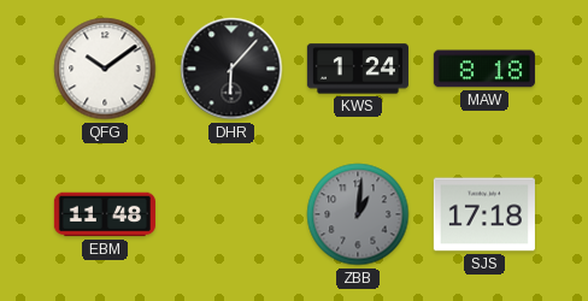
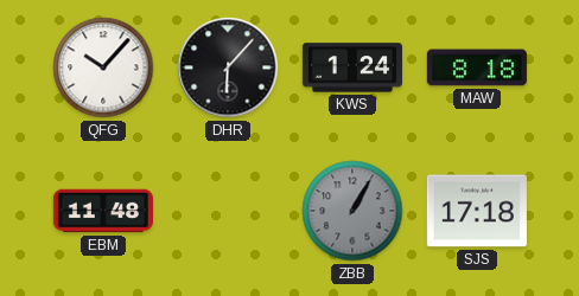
QFG: 10:09 -> 10:07
ZBB: 1:01 -> 1:05
